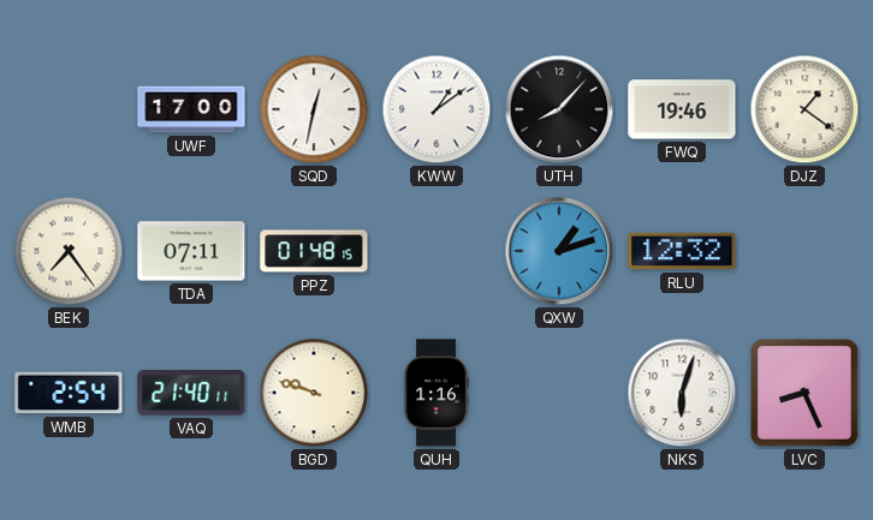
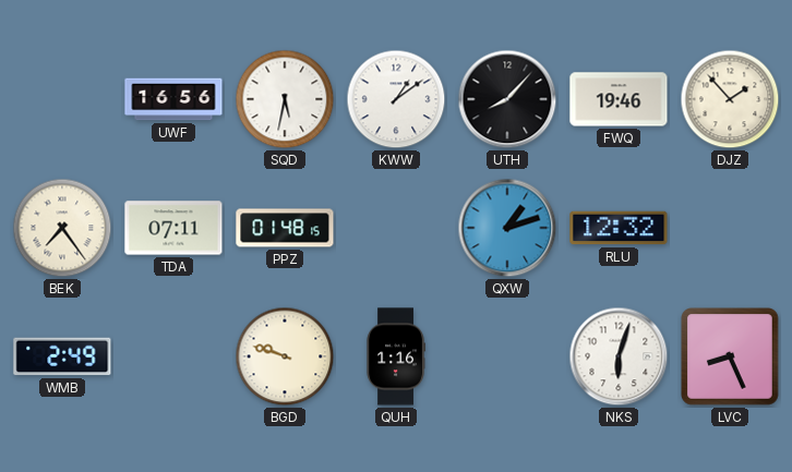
UWF: 17:00 -> 16:56
SQD: 12:32 -> 5:32
DJZ: 1:21 -> 1:53
WMB: 2:54 -> 2:49
VAQ: 21:40 -> none
